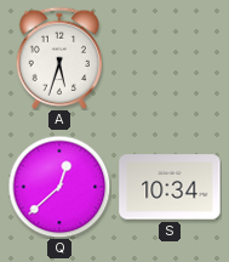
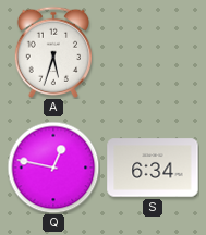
Q: 12:38 -> 12:47
S: 10:34 -> 6:34
